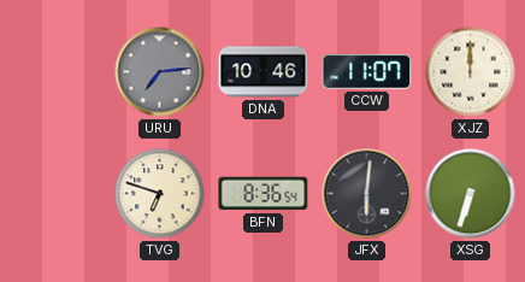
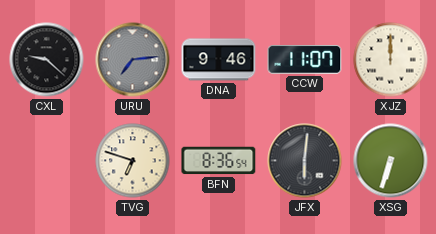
CXL: none -> 9:22
DNA: 10:46 -> 9:46
